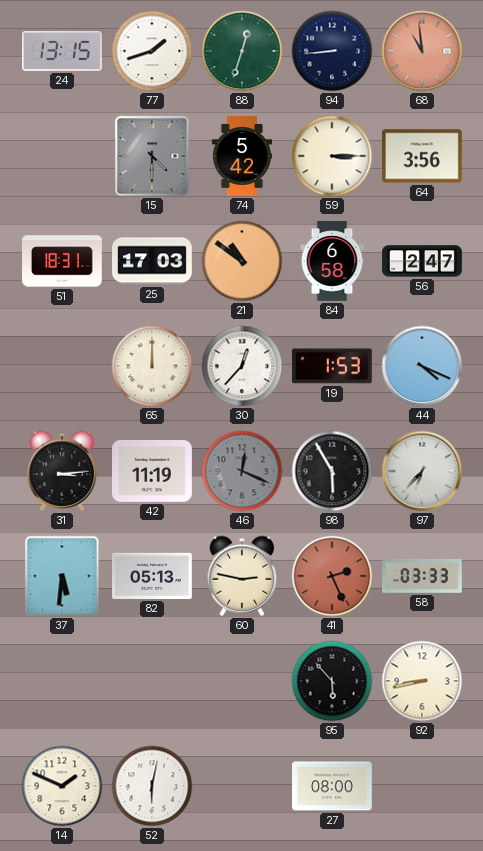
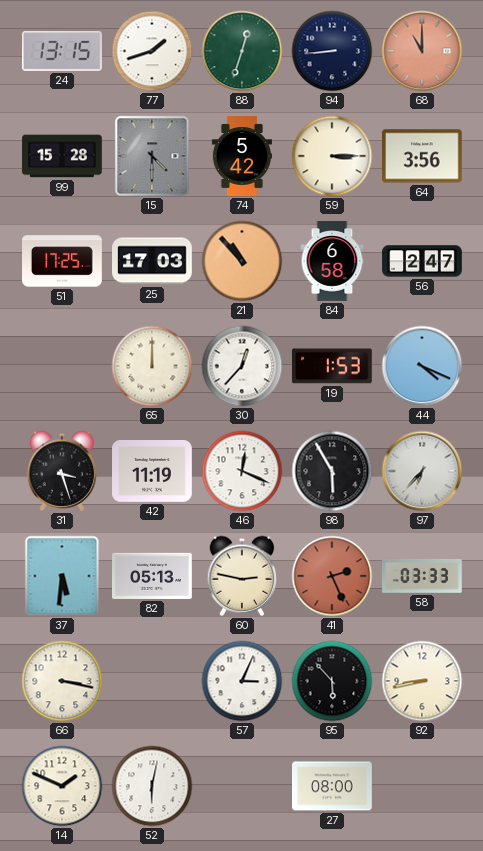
68: 10:59 -> 11:00
99: none -> 15:28
51: 18:31 -> 17:25
21: 10:51 -> 10:53
31: 3:14 -> 3:27
46 dial: grey -> white
66: none -> 3:17
57: none -> 3:04
